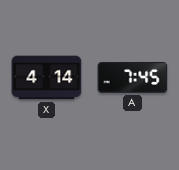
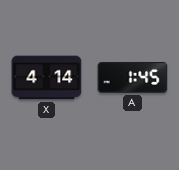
A: 7:45 -> 1:45
